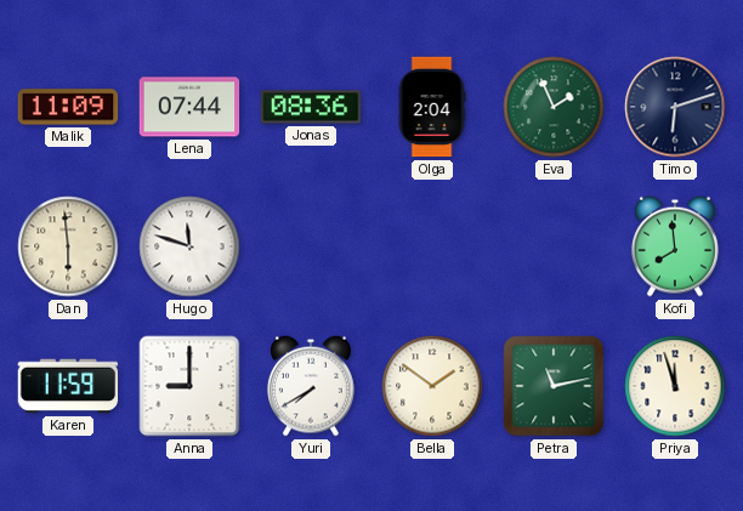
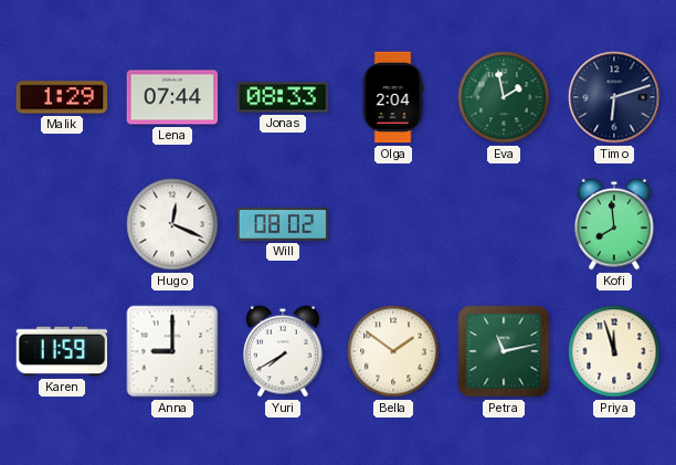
Malik: 11:09 -> 1:29
Jonas: 08:36 -> 08:33
Eva: 1:56 -> 1:58
Dan: 5:59 -> none
Hugo: 11:48 -> 12:19
Will: none -> 08:02
